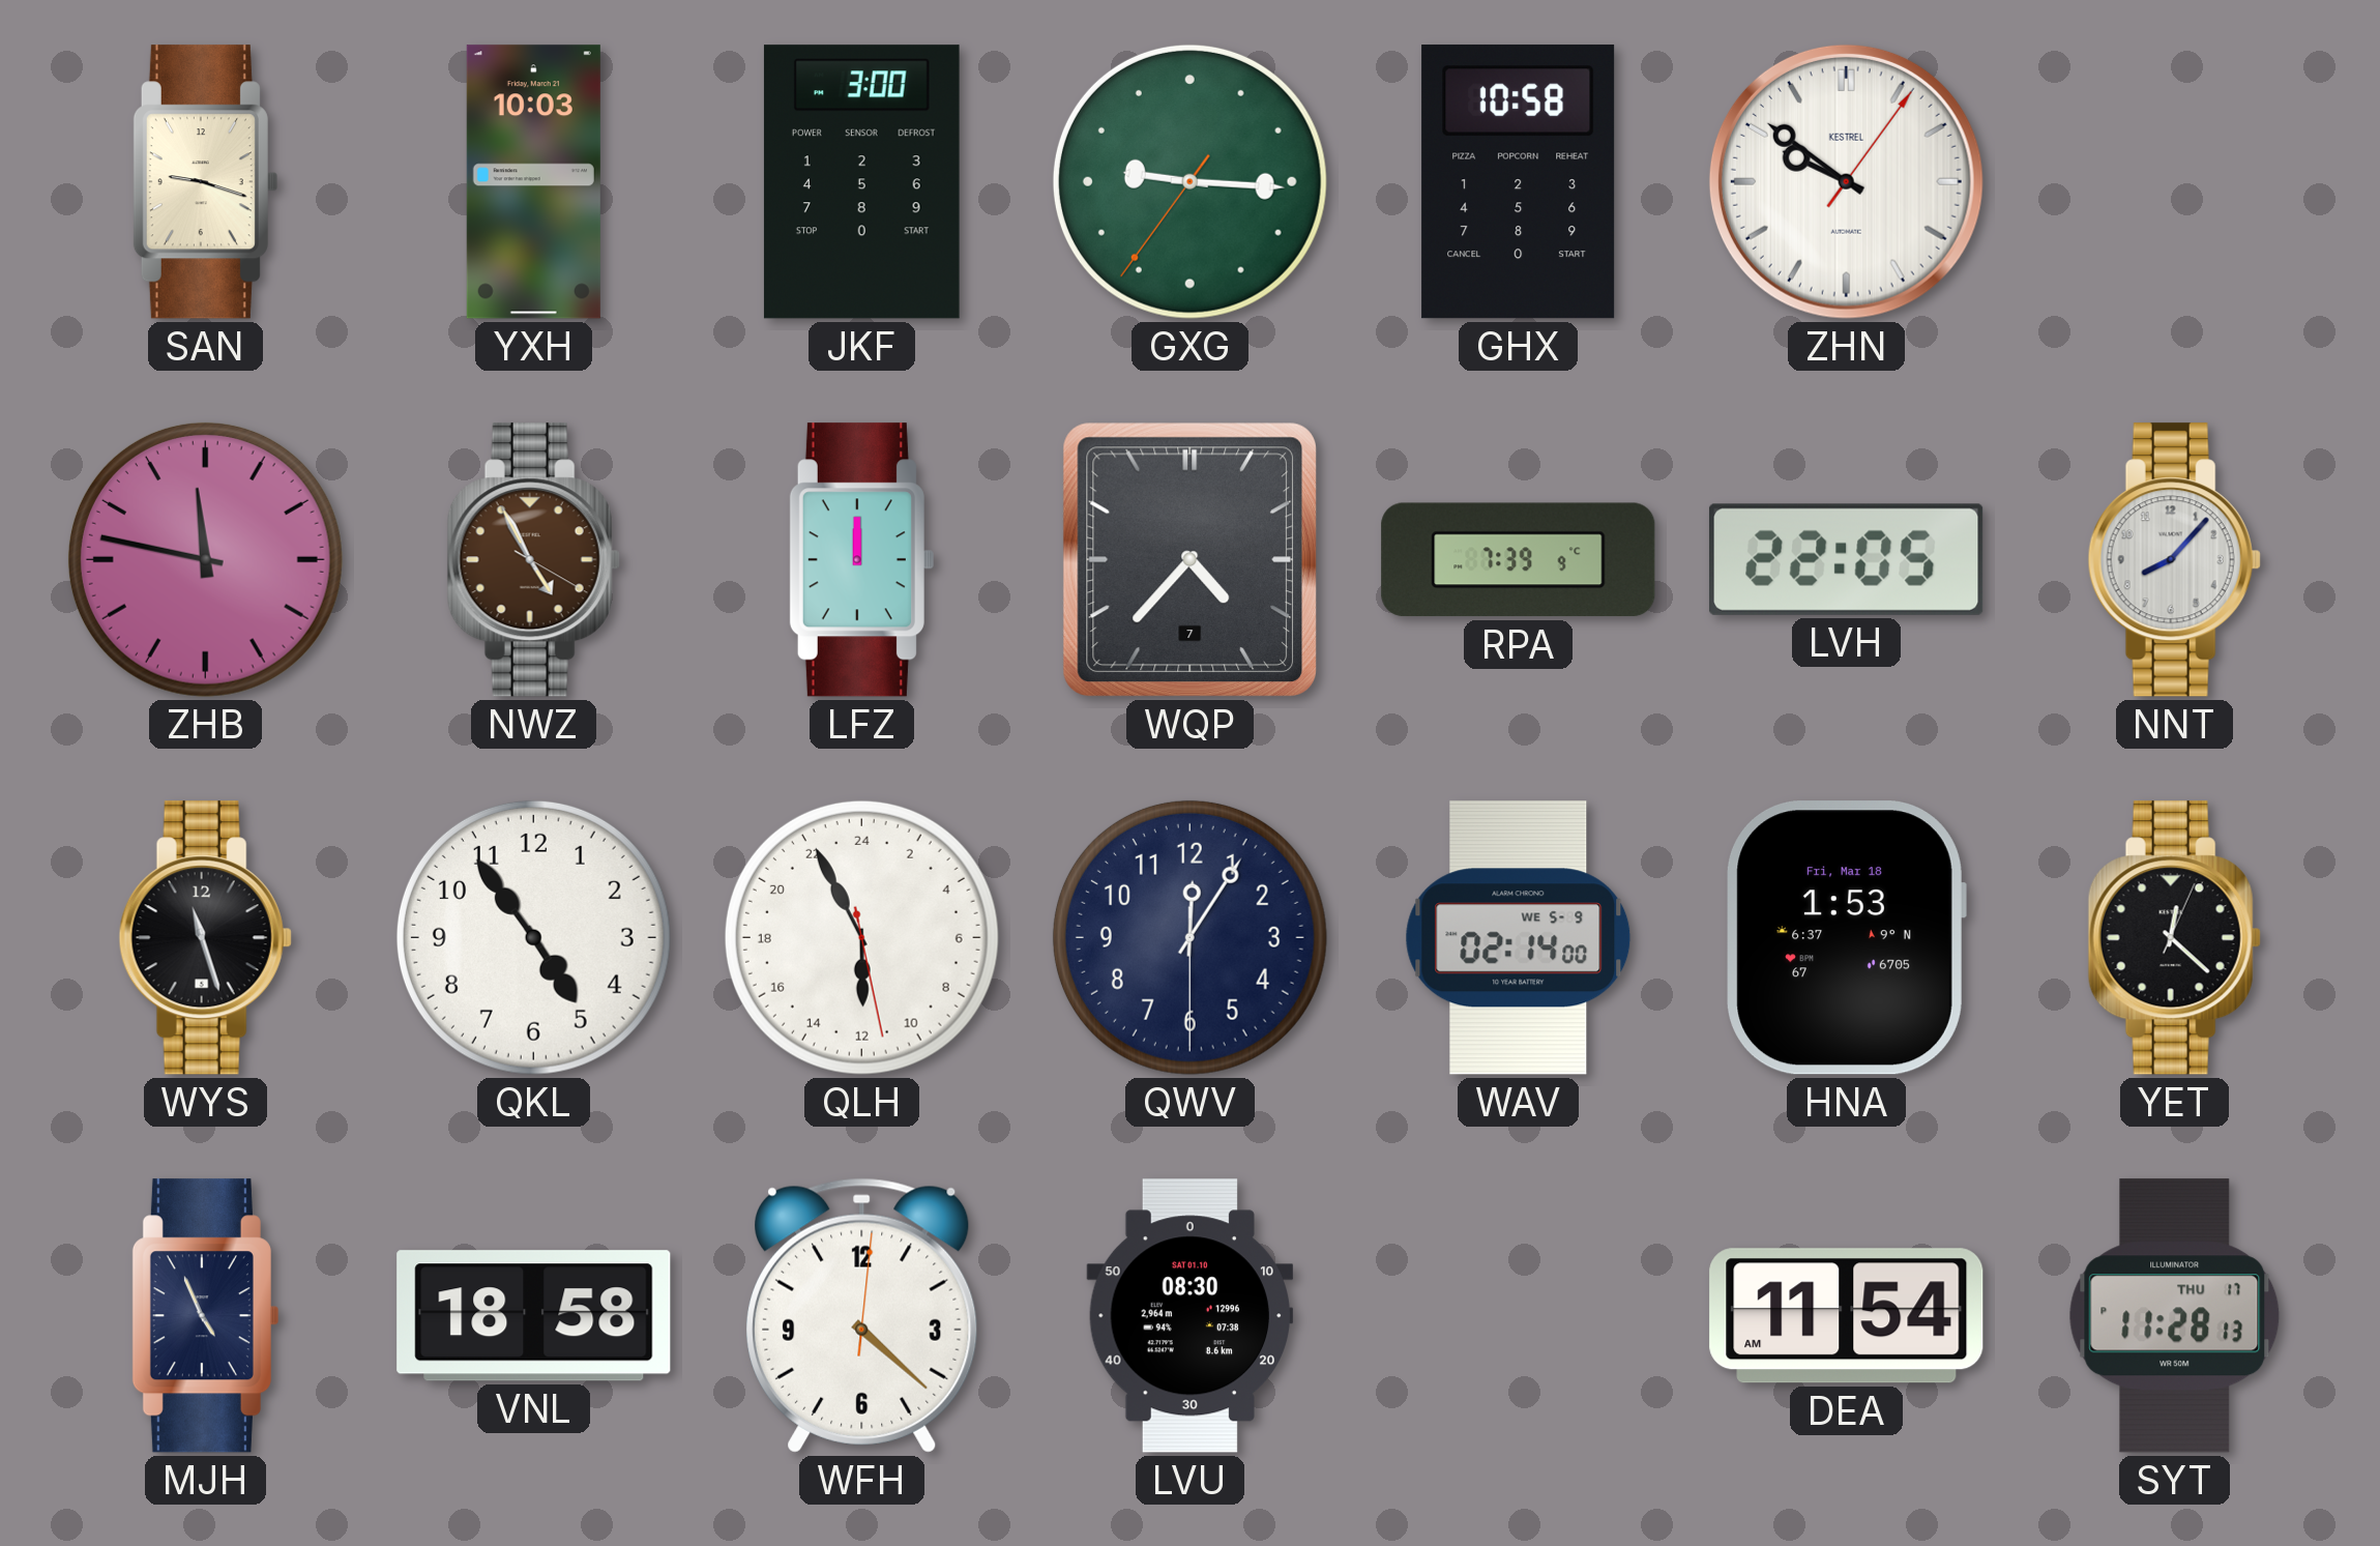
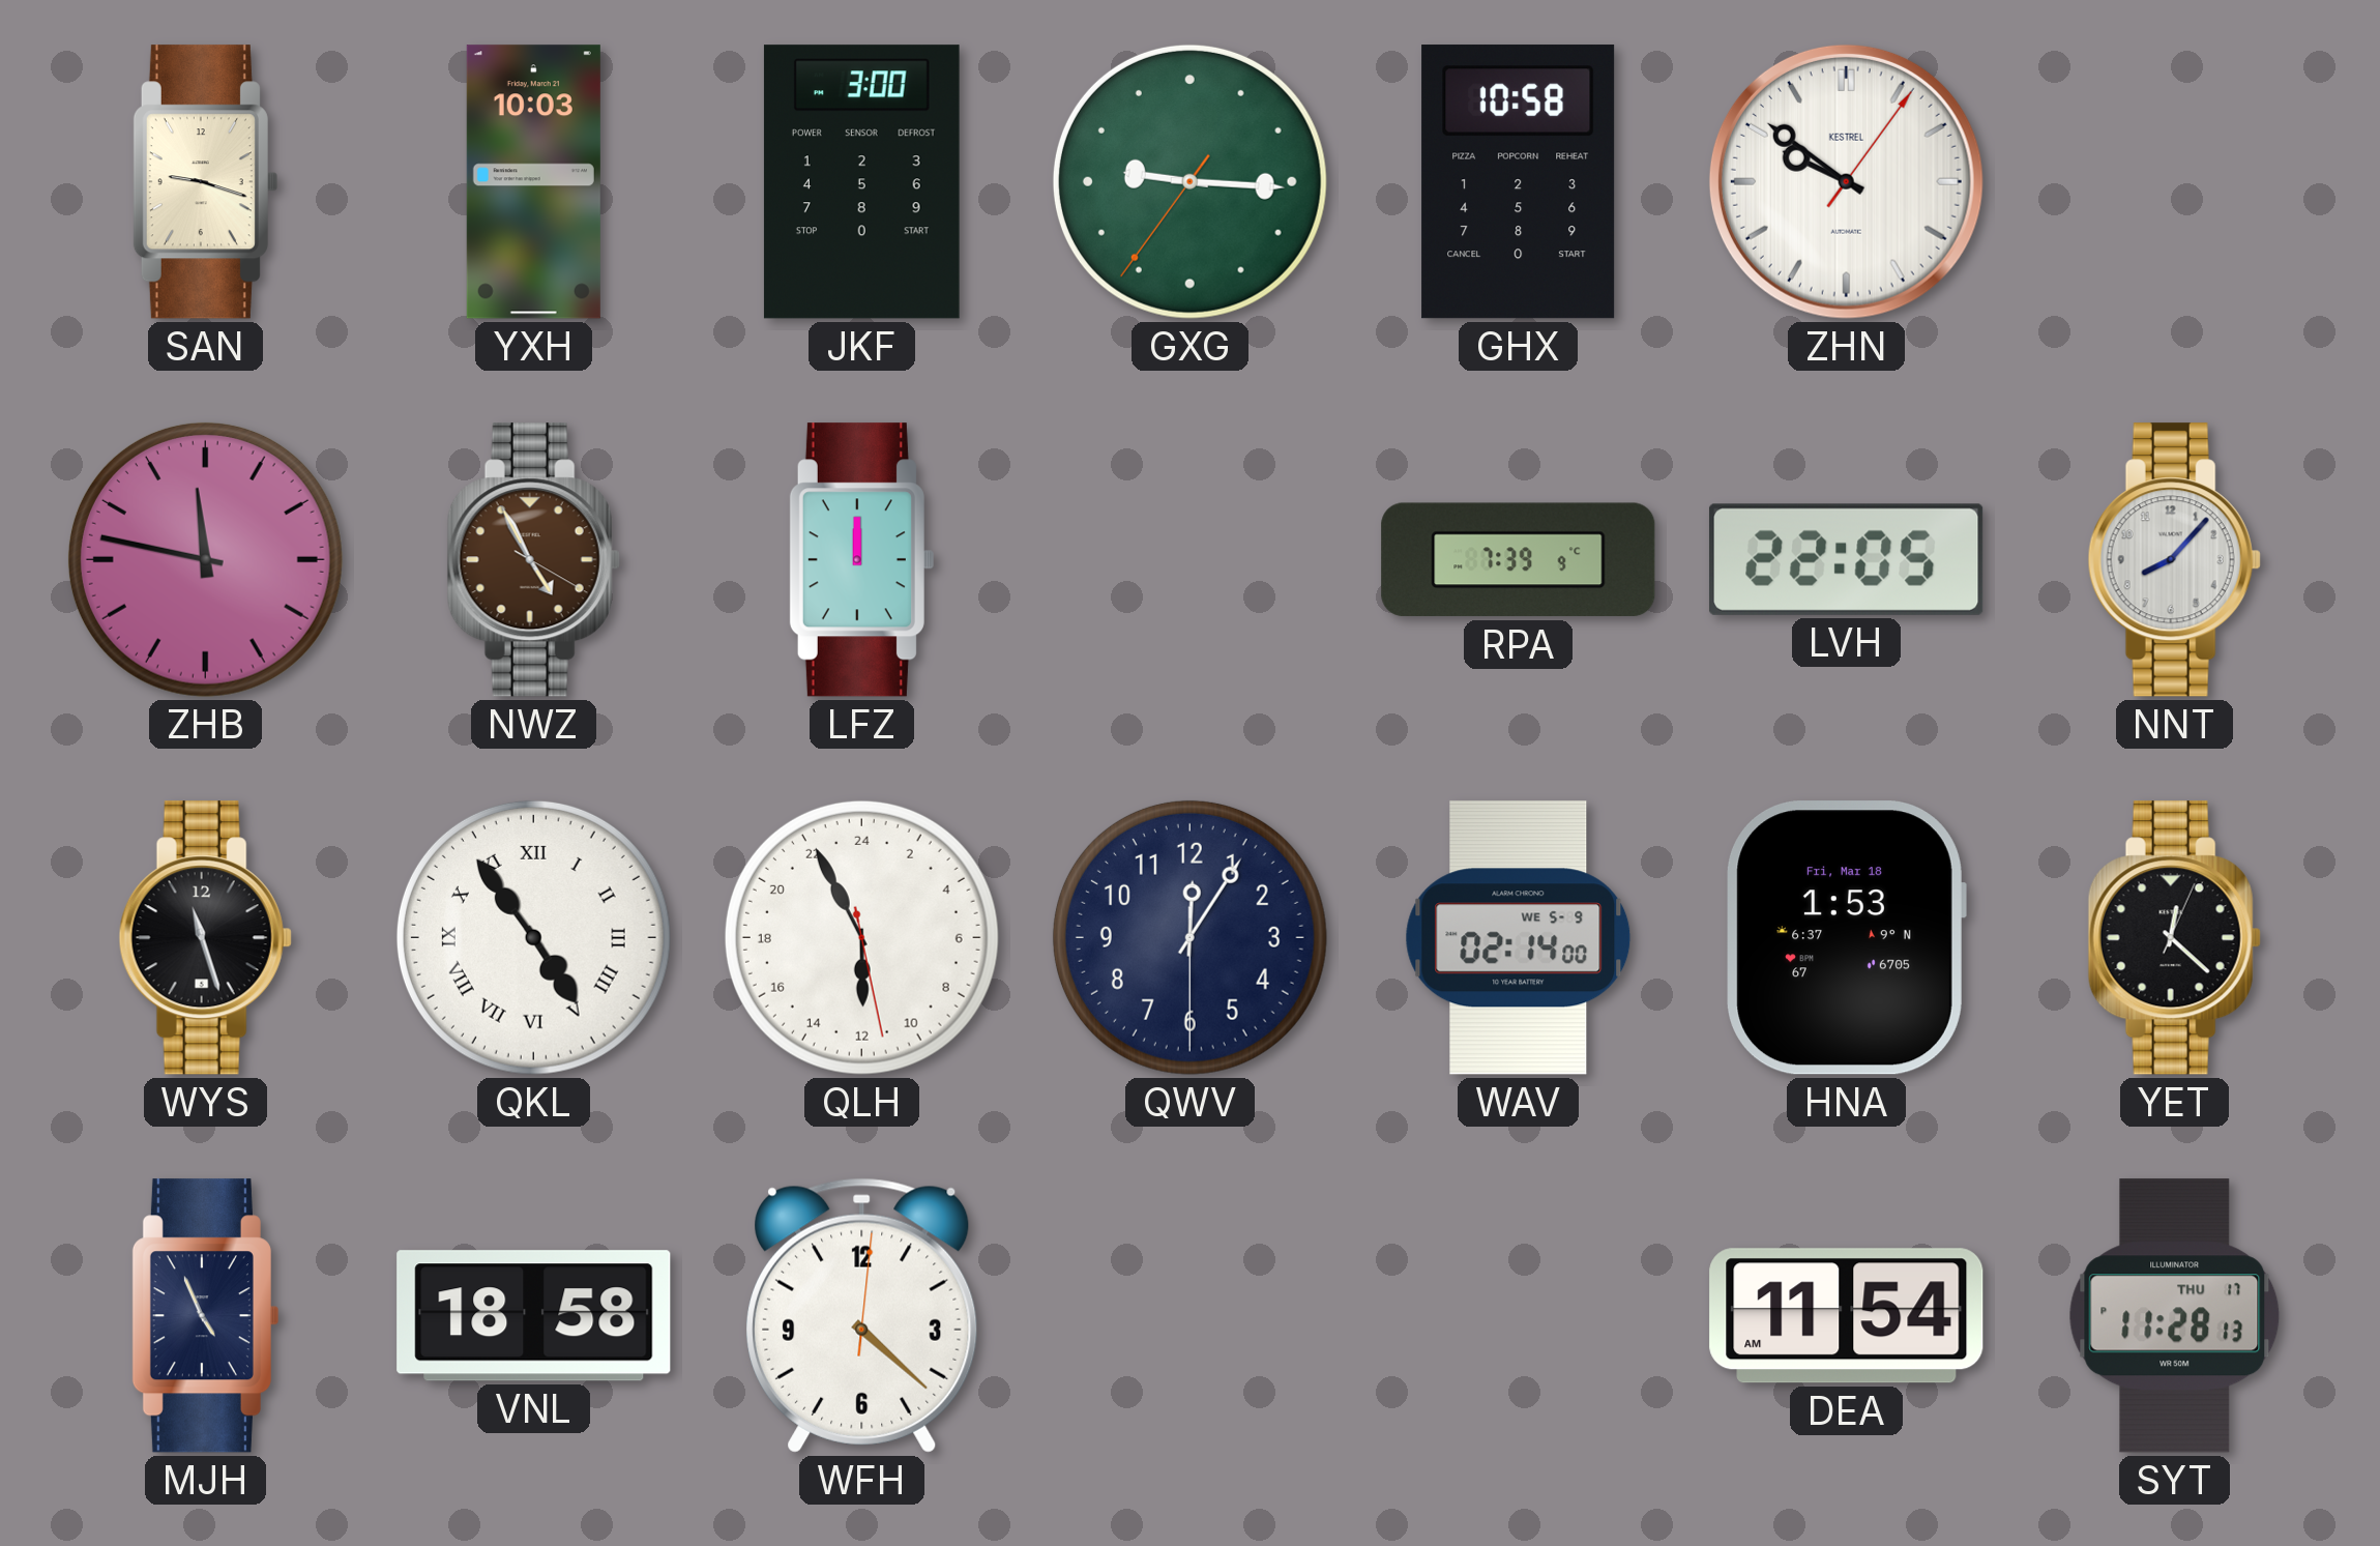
WQP: 4:37 -> none
QKL numerals: Arabic -> Roman
LVU: 08:30 -> none
